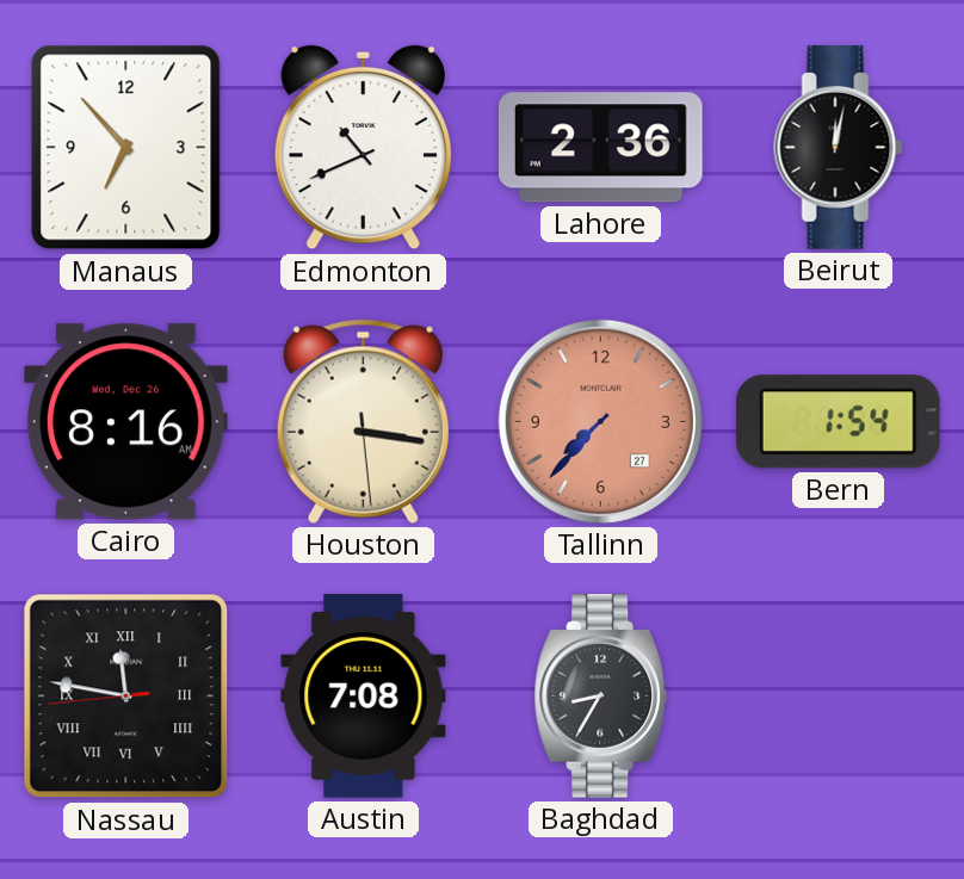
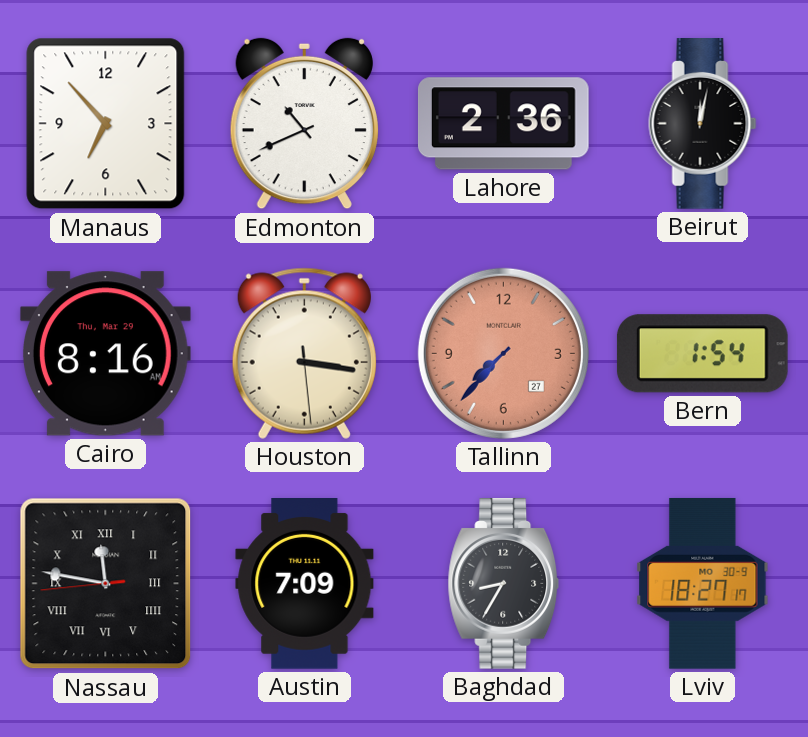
Cairo date: Wed, Dec 26 -> Thu, Mar 29
Austin: 7:08 -> 7:09
Lviv: none -> 18:27
